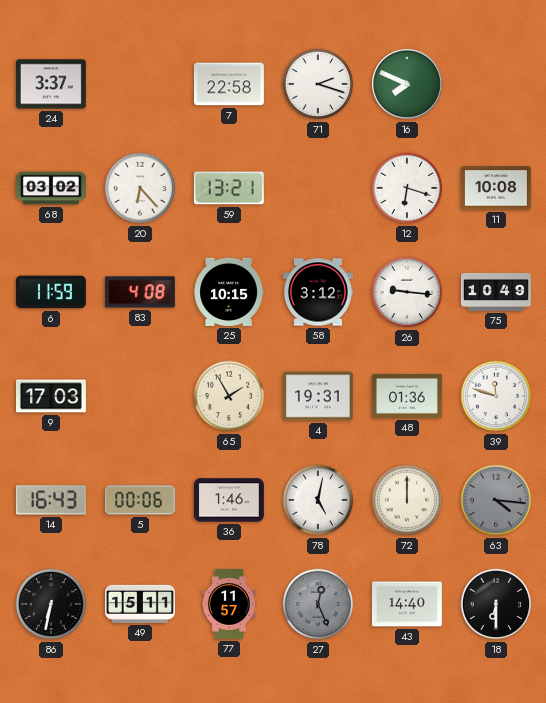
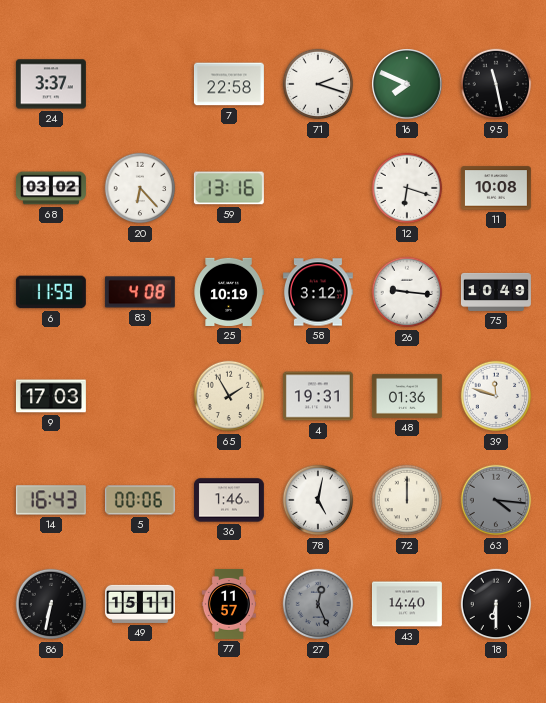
95: none -> 11:28
59: 13:21 -> 13:16
25: 10:15 -> 10:19
